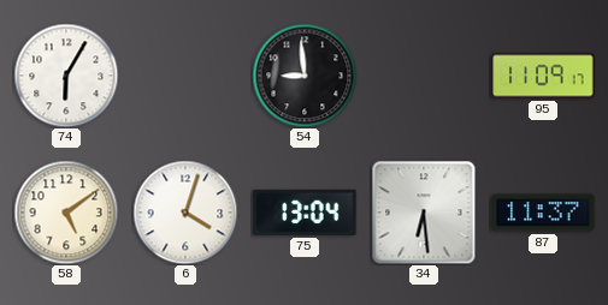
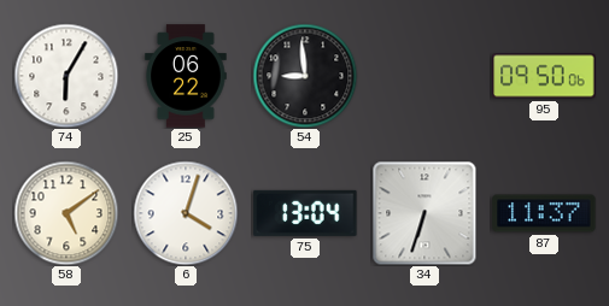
25: none -> 06:22
95: 11:09 -> 09:50
34: 6:29 -> 6:33
